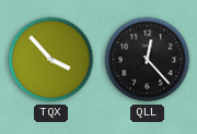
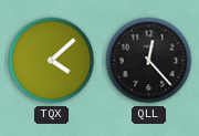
TQX: 3:53 -> 4:08
